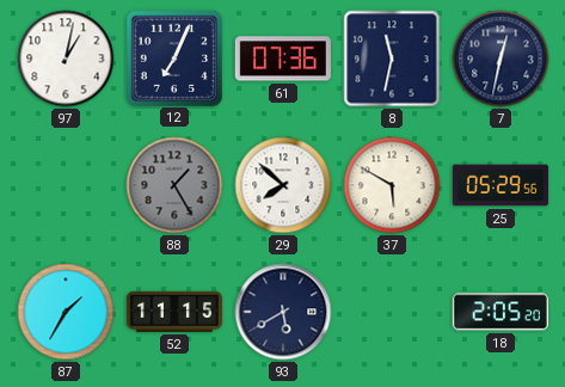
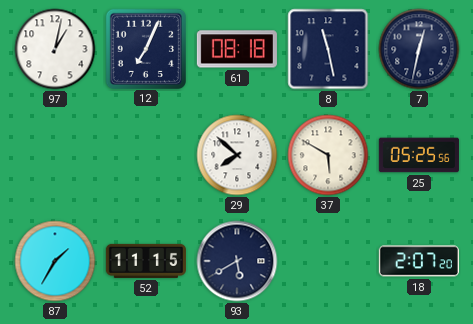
61: 07:36 -> 08:18
8: 11:32 -> 11:28
88: 1:25 -> none
25: 05:29 -> 05:25
18: 2:05 -> 2:07
